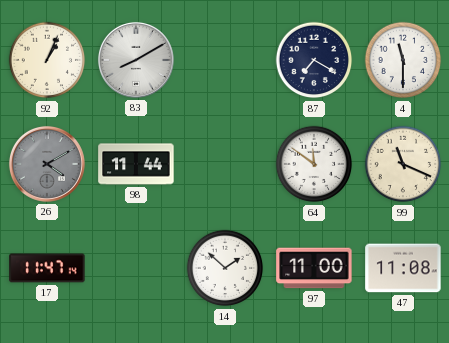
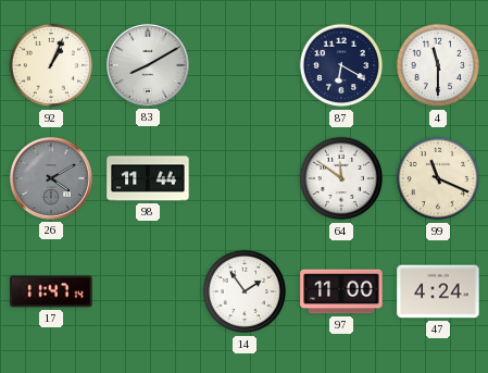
87: 7:20 -> 6:20
14: 1:52 -> 1:54
47: 11:08 -> 4:24
